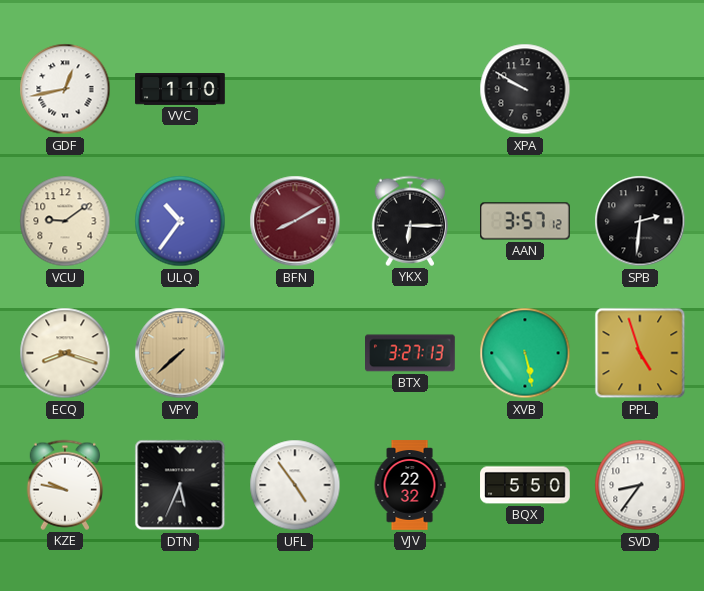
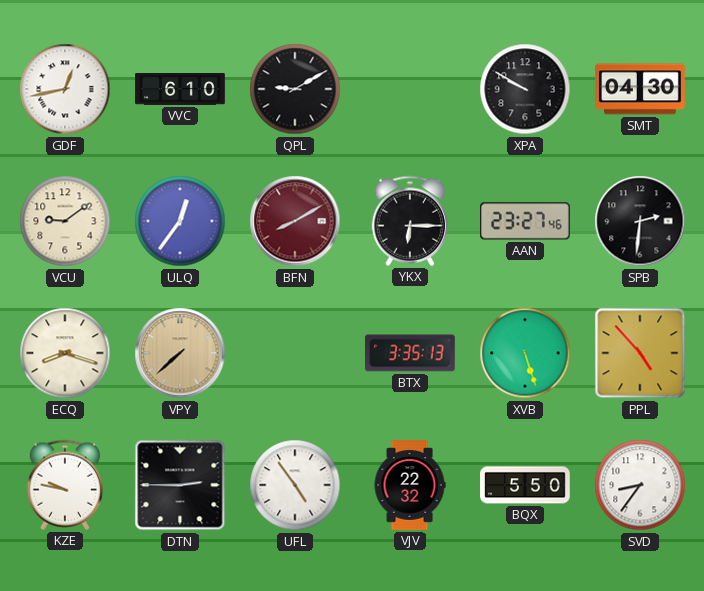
VVC: 1:10 -> 6:10
QPL: none -> 9:10
SMT: none -> 04:30
ULQ: 10:36 -> 12:36
AAN: 3:57 -> 23:27
BTX: 3:27 -> 3:35
XVB: 5:28 -> 5:27
PPL: 4:57 -> 4:53
DTN: 5:34 -> 2:45
